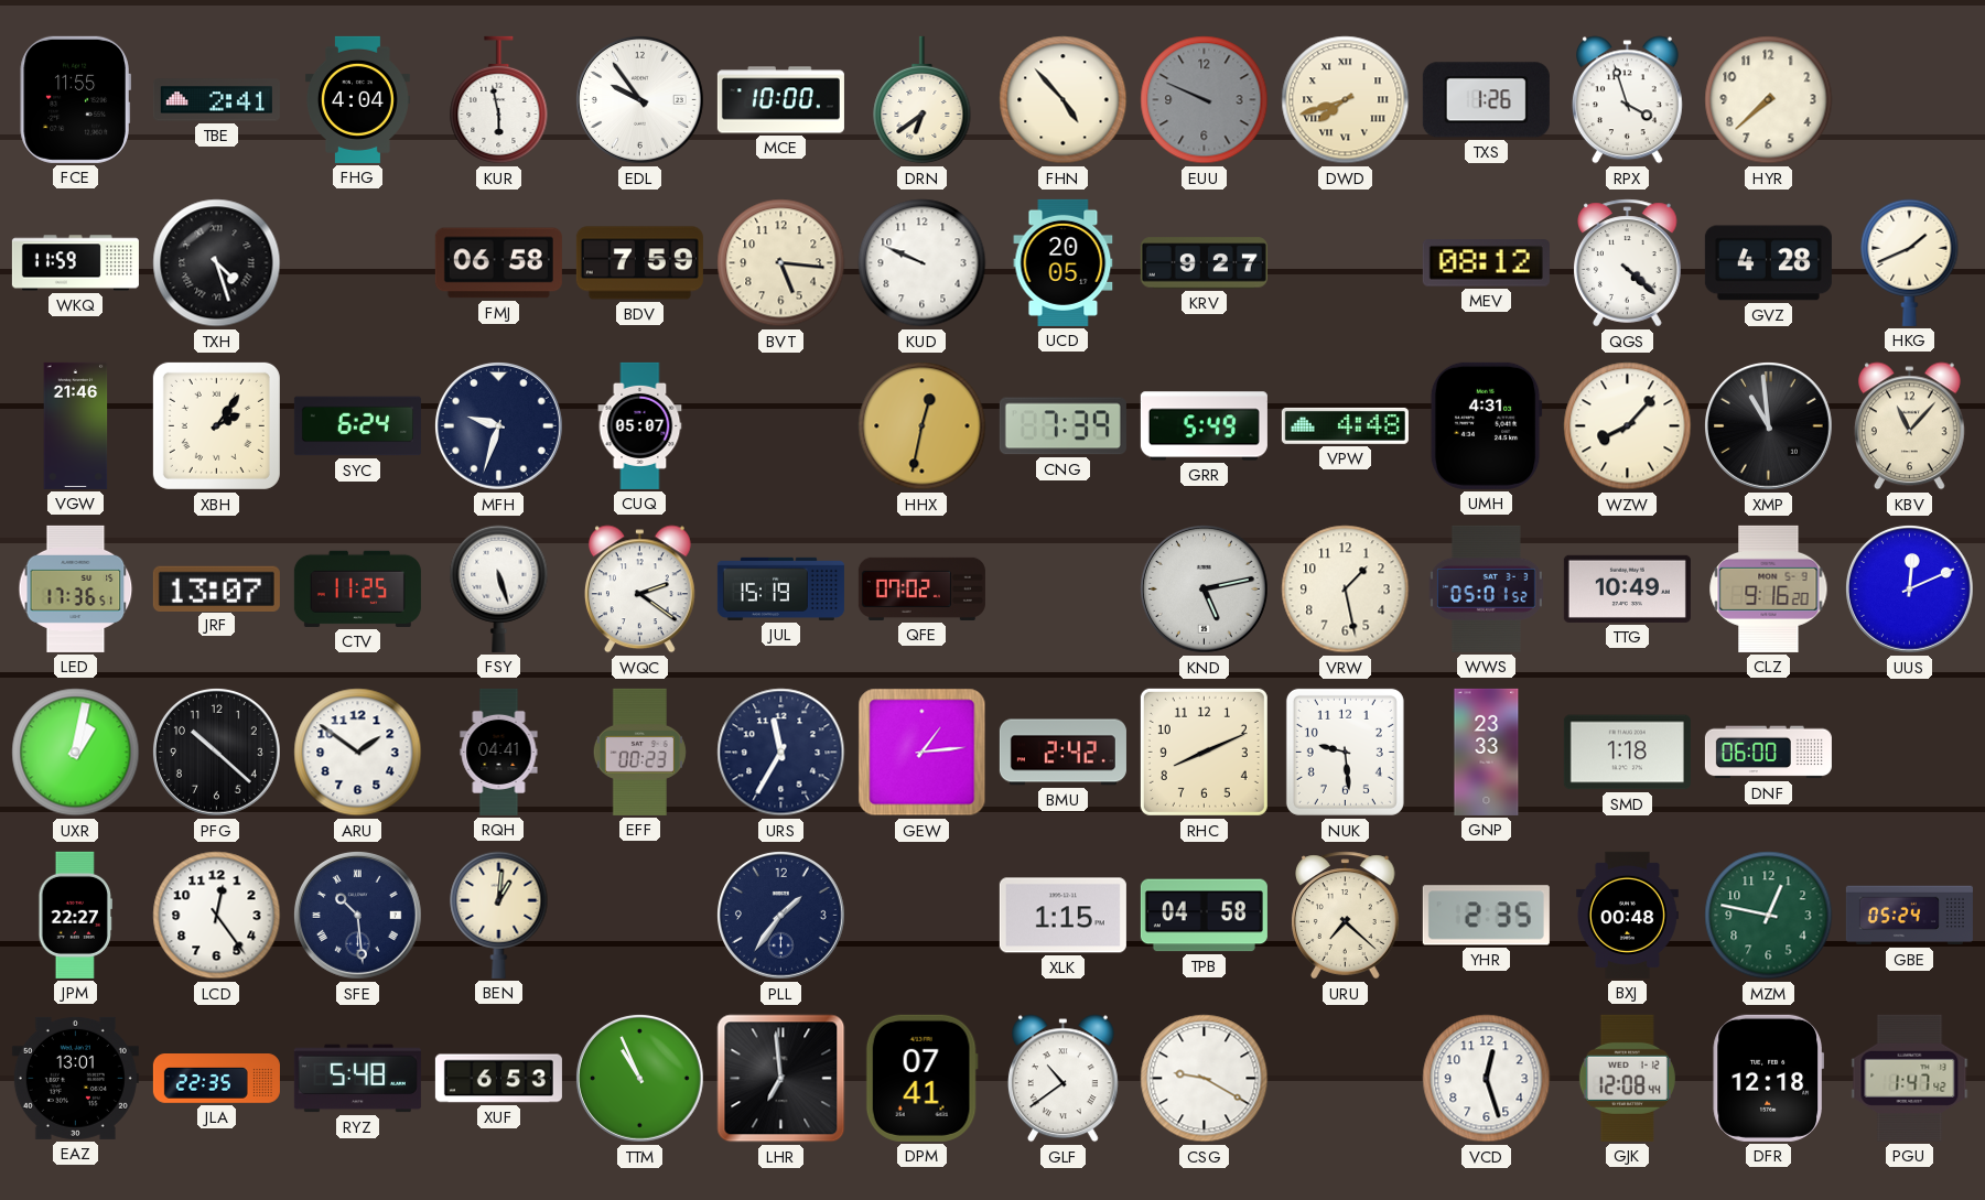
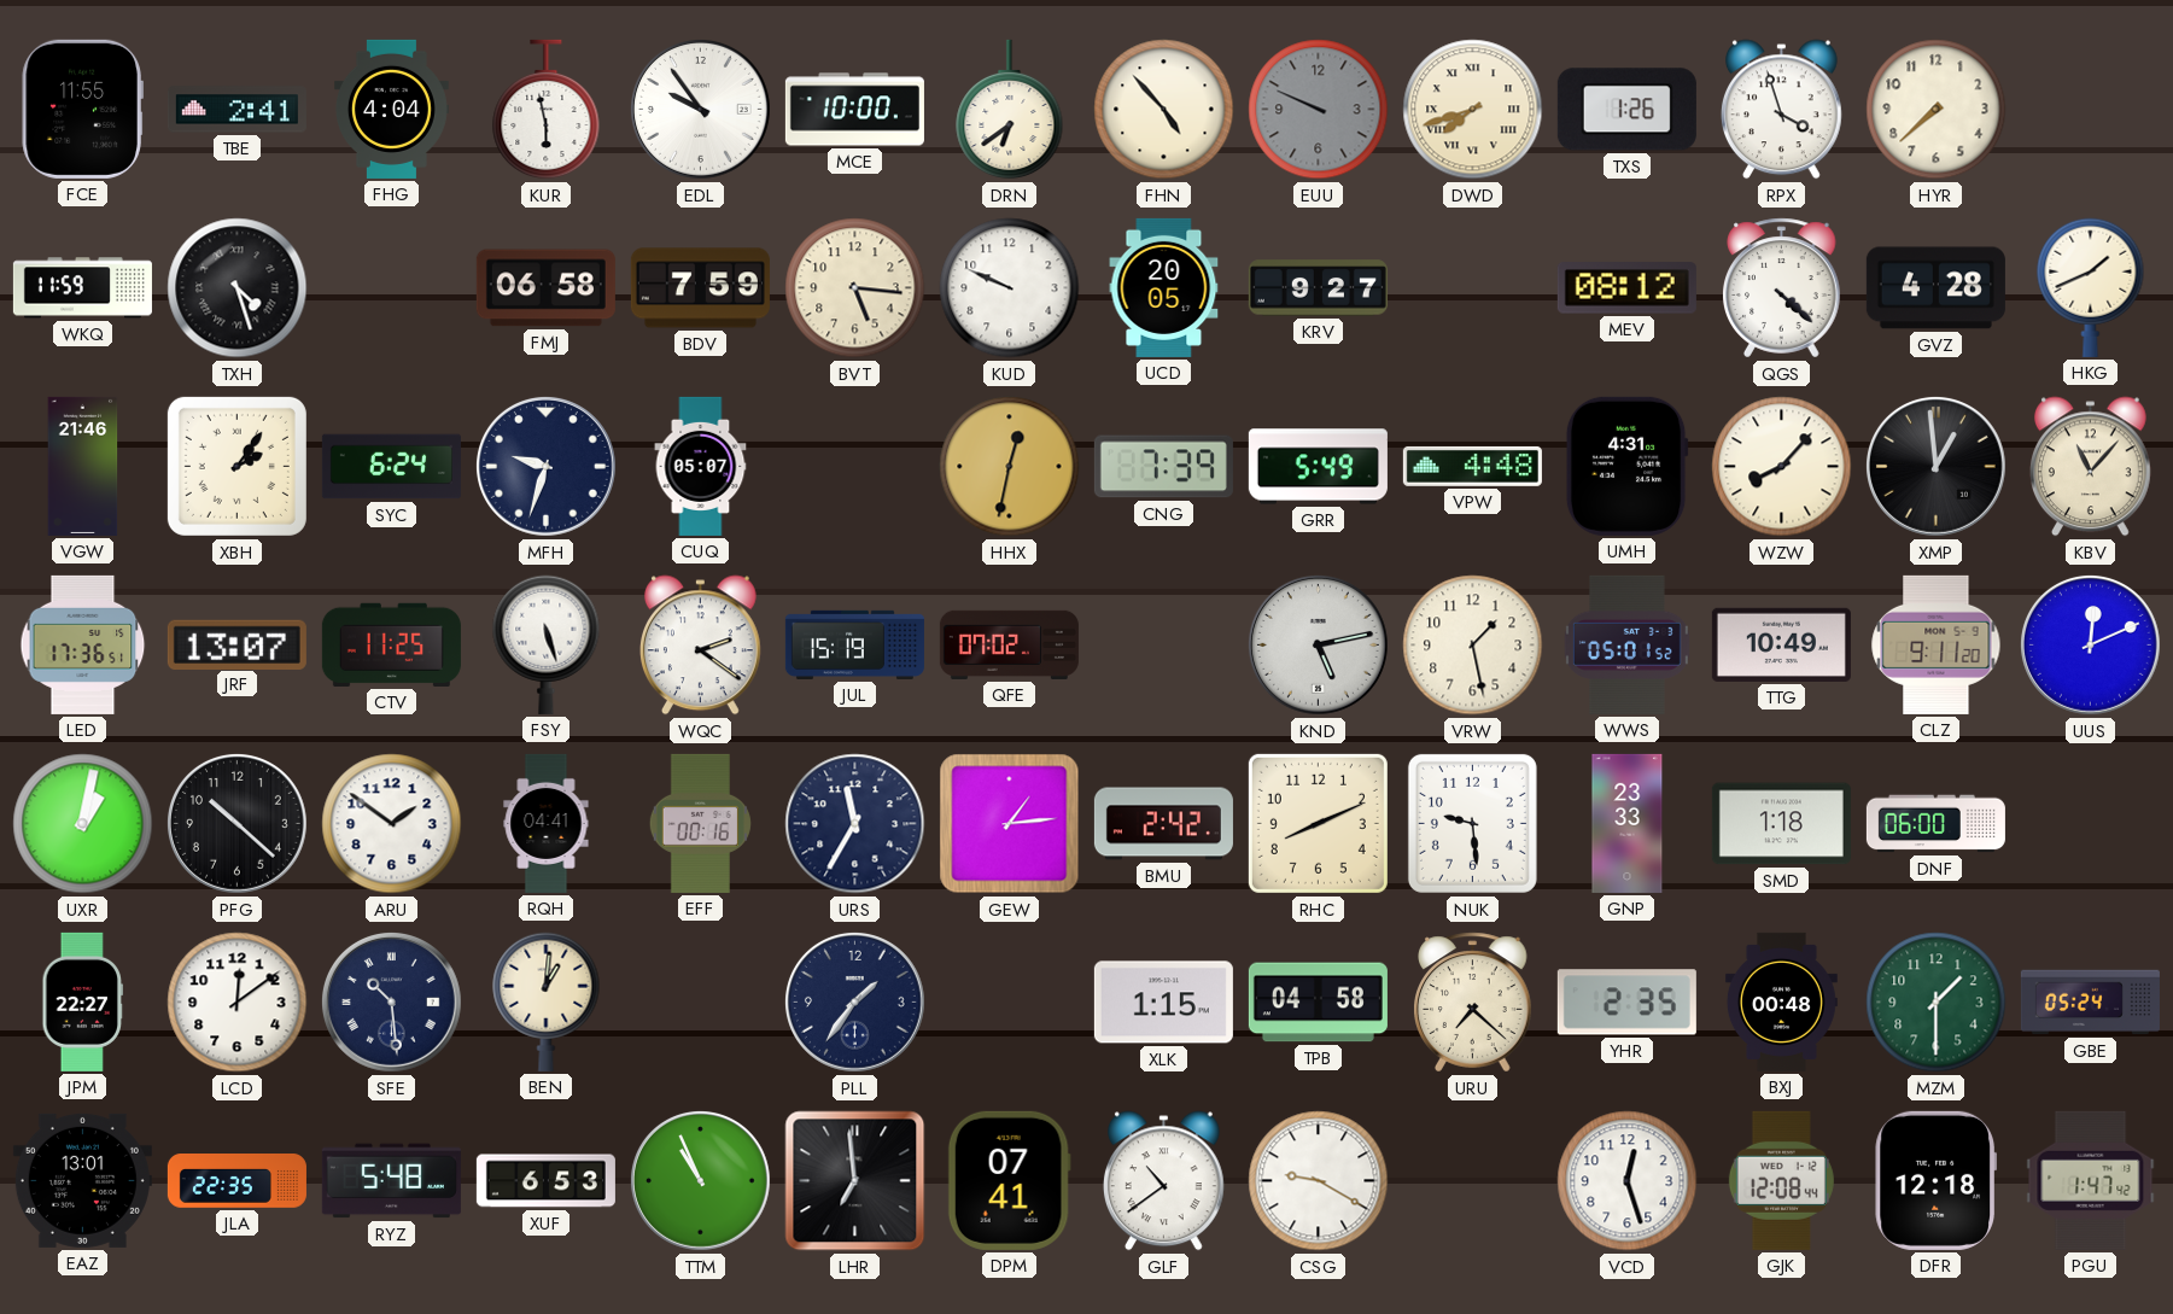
XMP: 10:59 -> 12:59
CLZ: 9:16 -> 9:11
EFF: 00:23 -> 00:16
LCD: 12:24 -> 12:09
MZM: 12:47 -> 1:30
